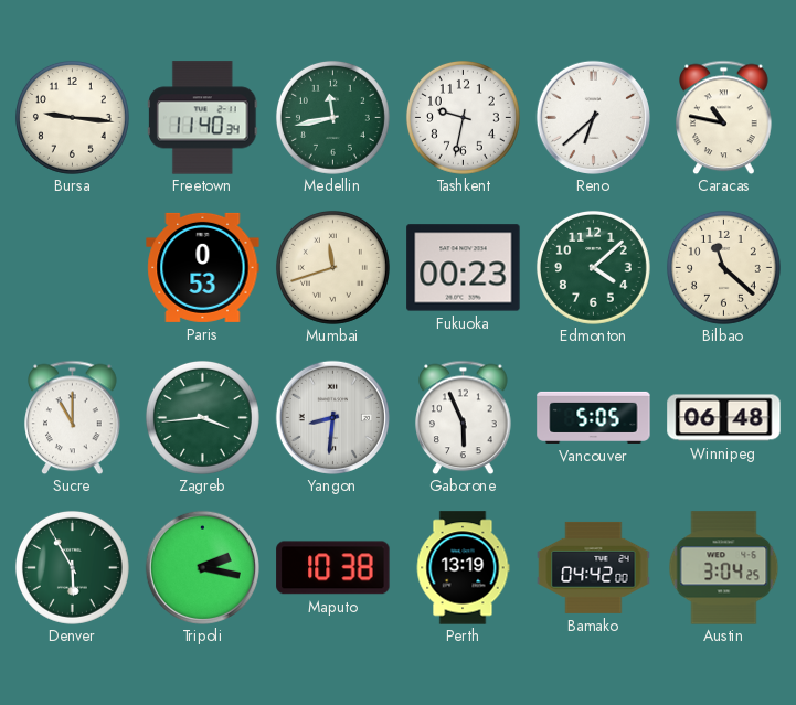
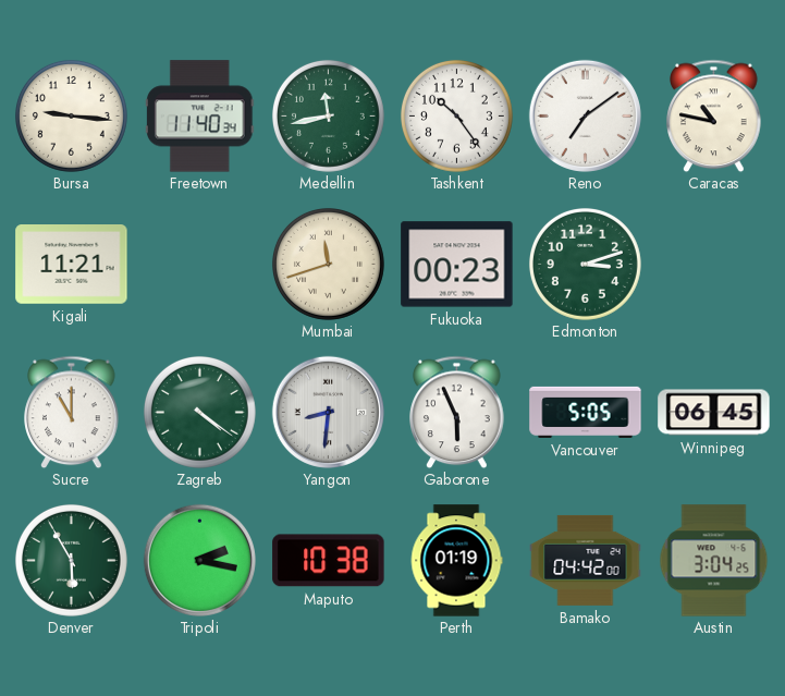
Tashkent: 9:32 -> 10:24
Reno: 6:38 -> 7:09
Kigali: none -> 11:21
Paris: 0:53 -> none
Edmonton: 4:08 -> 3:12
Bilbao: 11:22 -> none
Zagreb: 3:44 -> 4:21
Winnipeg: 06:48 -> 06:45
Perth: 13:19 -> 01:19
